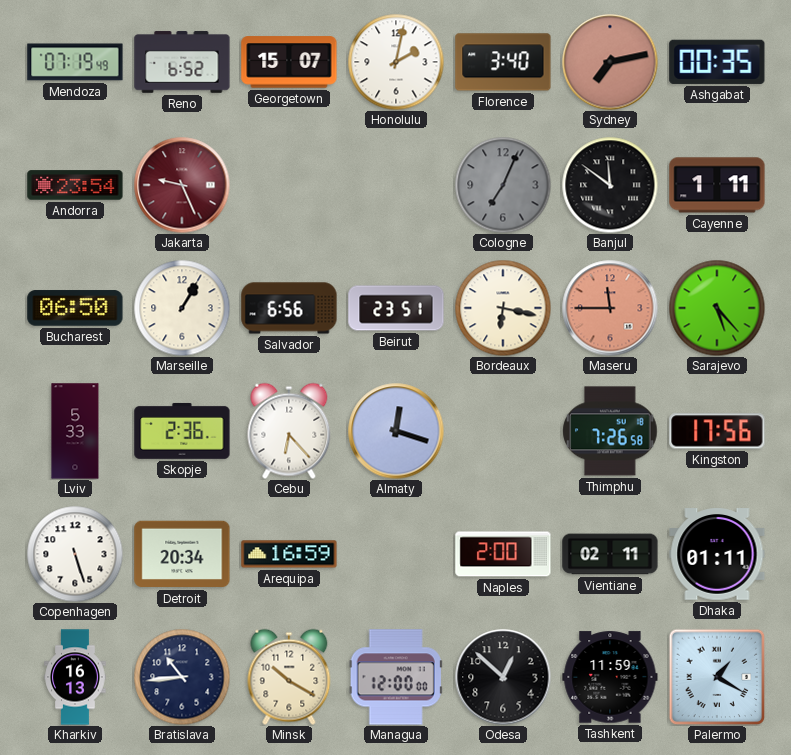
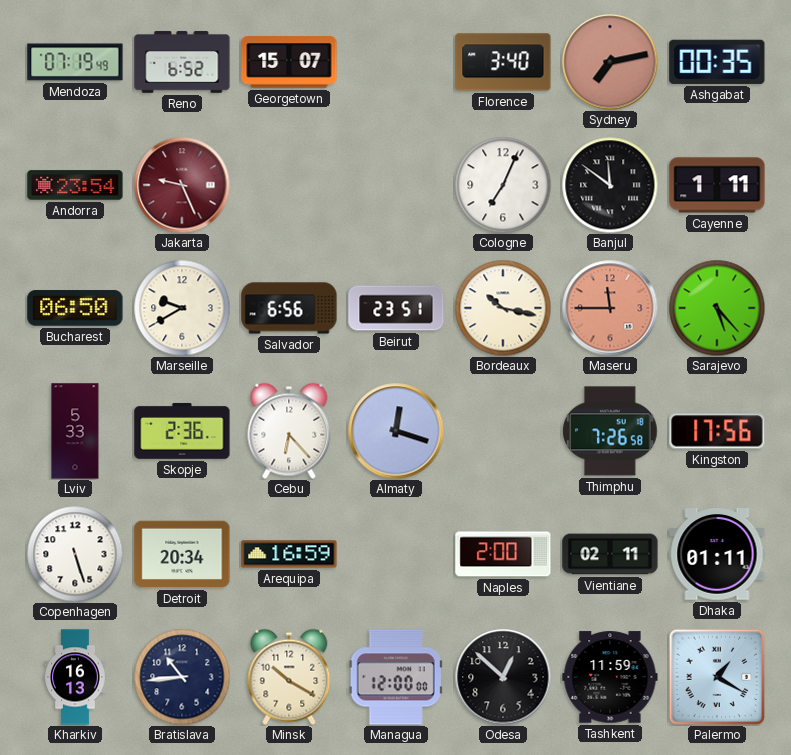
Honolulu: 2:02 -> none
Cologne dial: grey -> white
Marseille: 1:05 -> 9:40
Bordeaux: 6:17 -> 10:17
